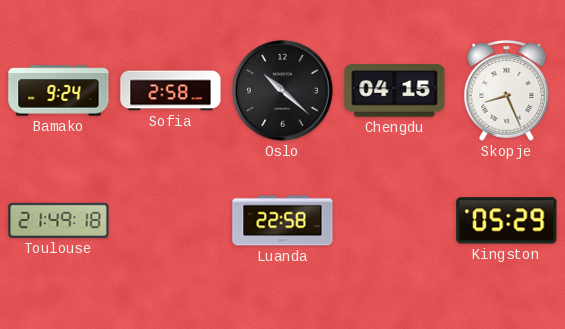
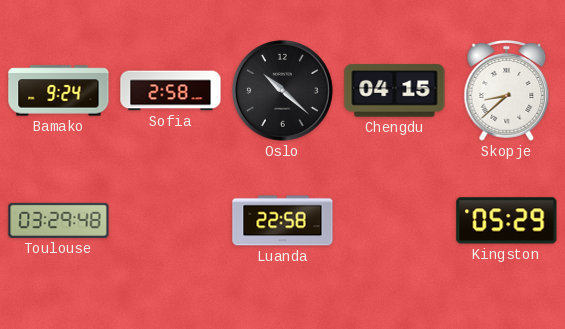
Skopje: 8:26 -> 8:38
Toulouse: 21:49 -> 03:29
